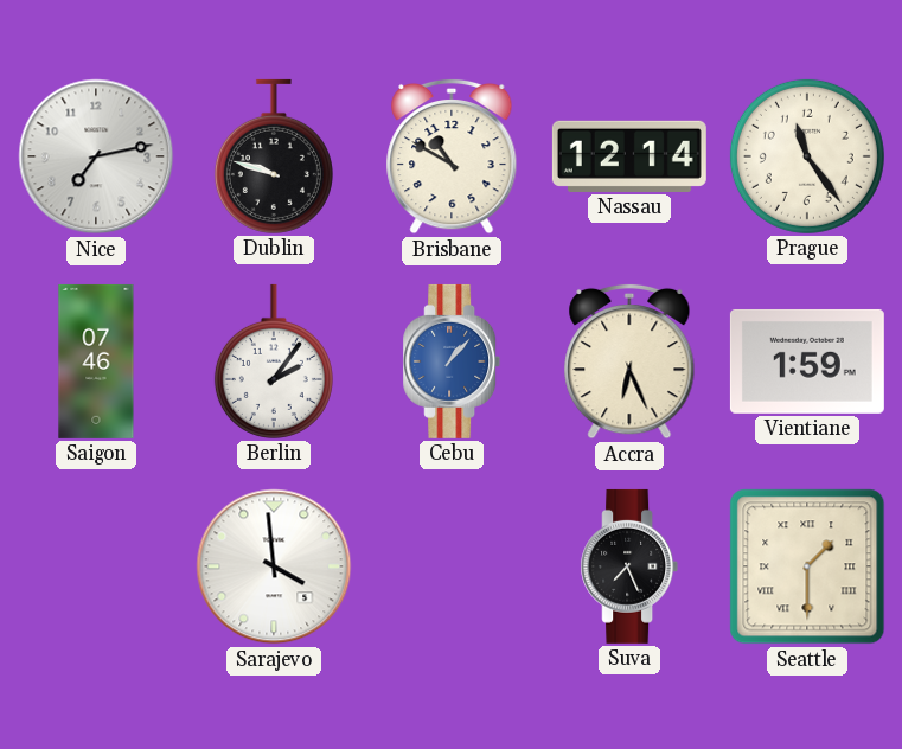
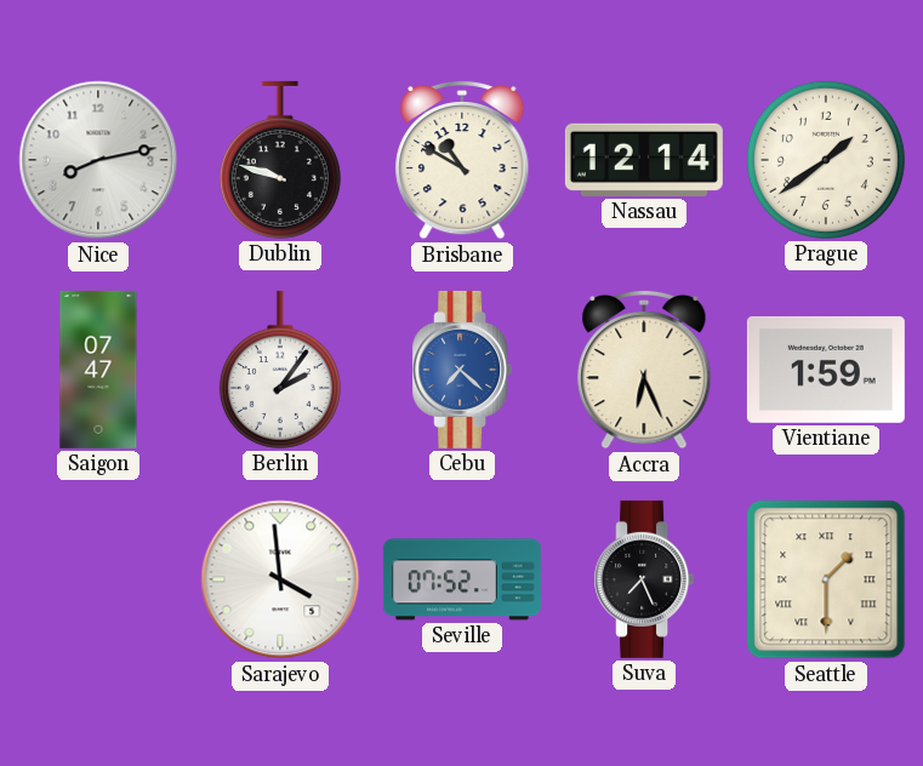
Nice: 7:13 -> 8:13
Prague: 11:24 -> 1:39
Saigon: 07:46 -> 07:47
Cebu: 1:07 -> 7:22
Seville: none -> 07:52
